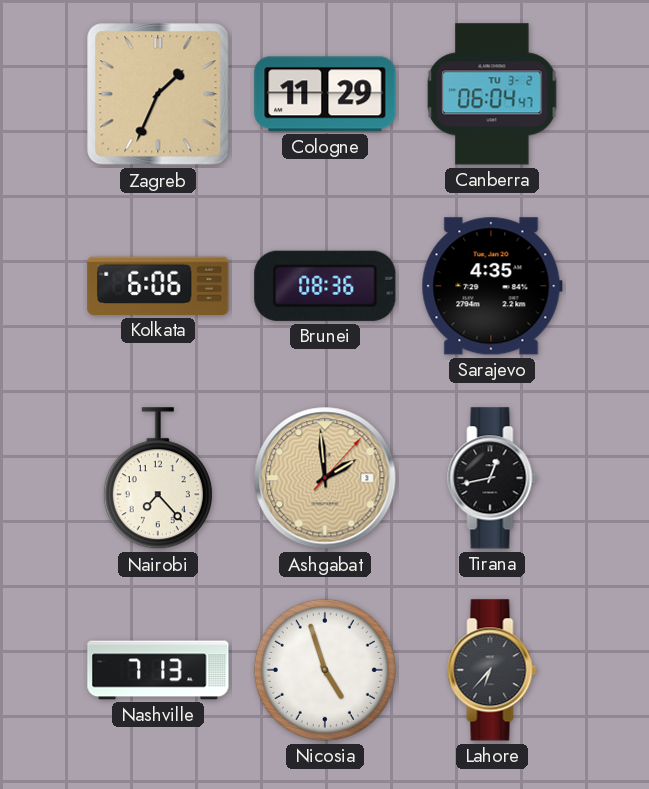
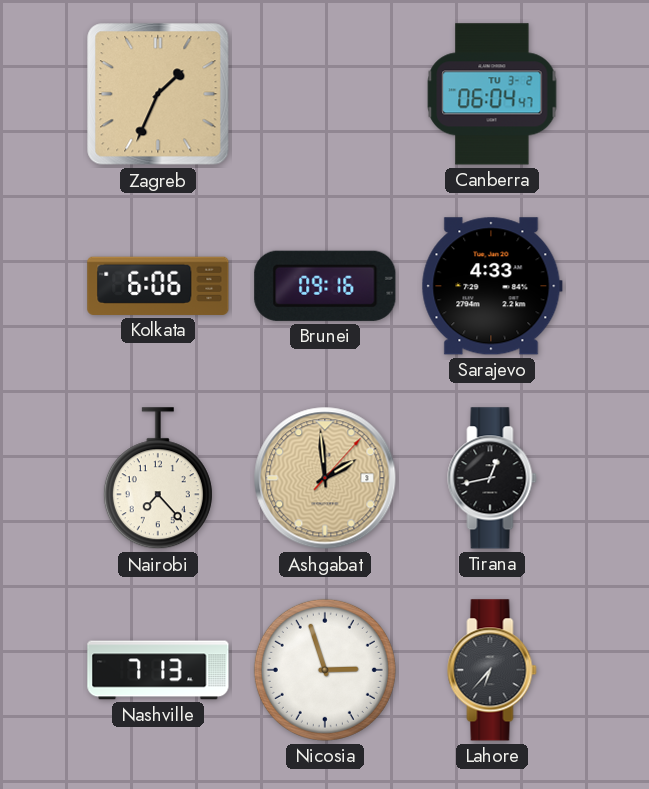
Cologne: 11:29 -> none
Brunei: 08:36 -> 09:16
Sarajevo: 4:35 -> 4:33
Nicosia: 4:57 -> 2:57
